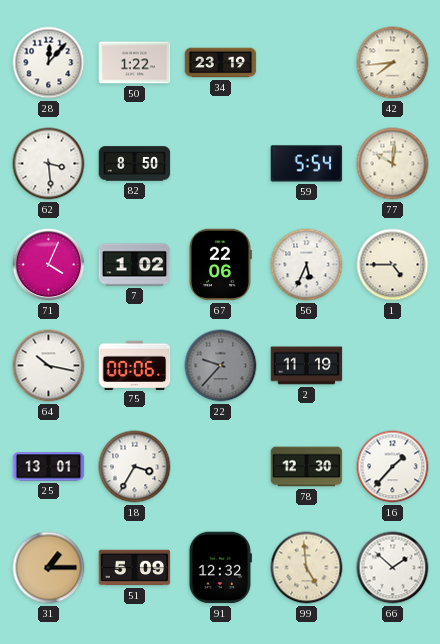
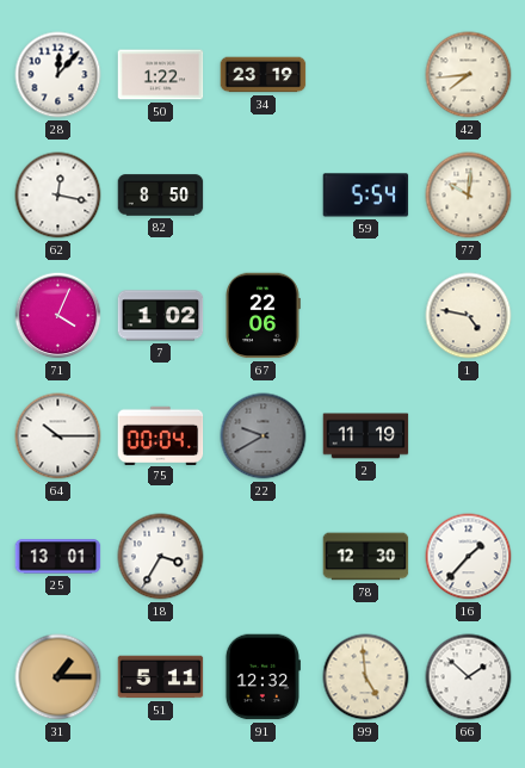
62: 3:29 -> 12:17
56: 5:34 -> none
1: 4:45 -> 4:47
64: 10:17 -> 10:15
75: 00:06 -> 00:04
22: 9:37 -> 9:40
51: 5:09 -> 5:11
